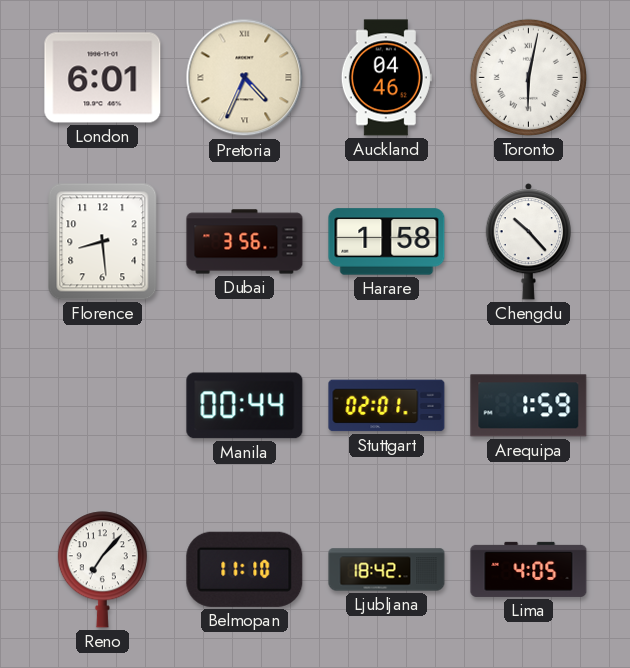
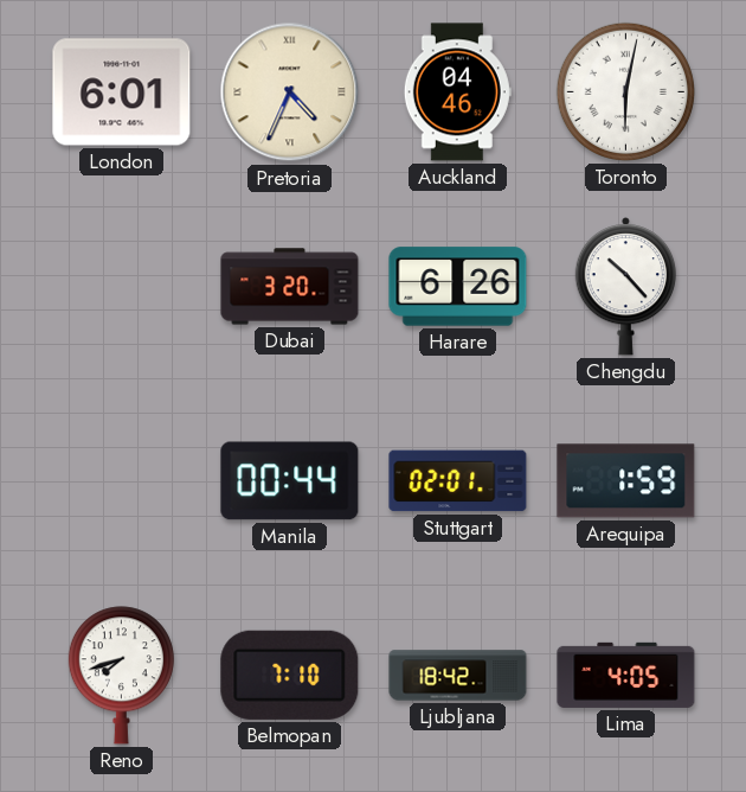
Florence: 8:29 -> none
Dubai: 3:56 -> 3:20
Harare: 1:58 -> 6:26
Reno: 7:07 -> 7:42
Belmopan: 11:10 -> 7:10
